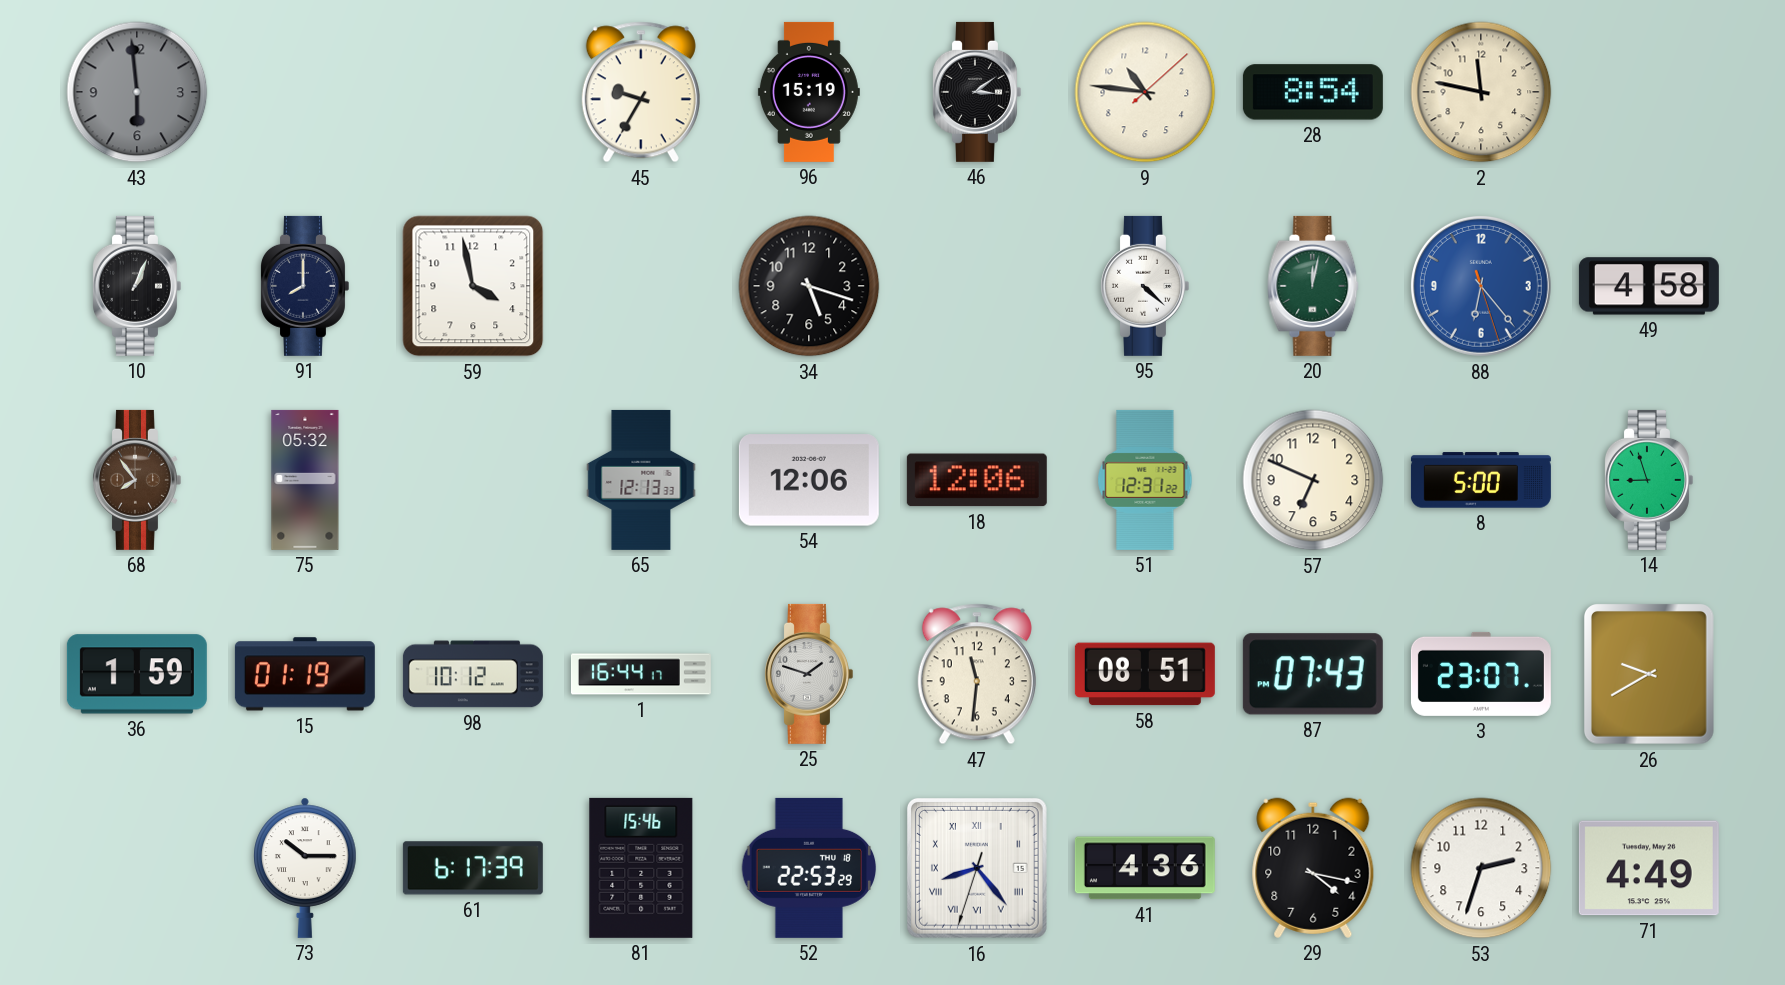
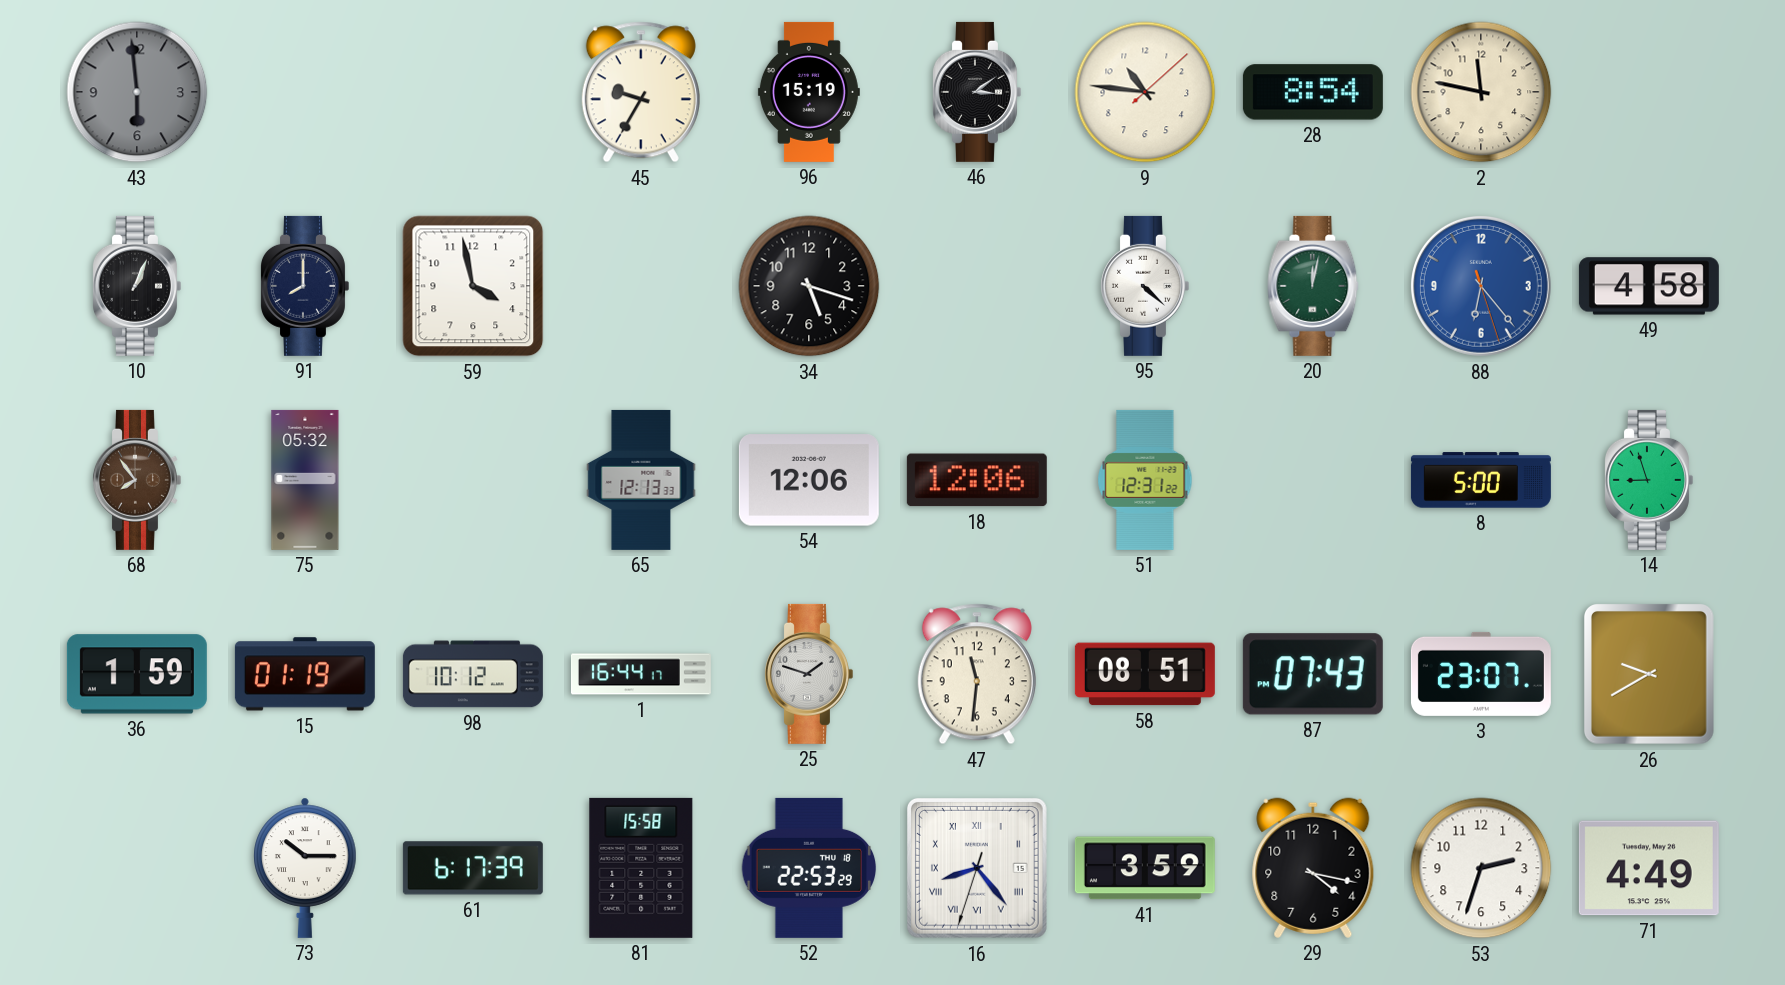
57: 6:49 -> none
81: 15:46 -> 15:58
41: 4:36 -> 3:59
